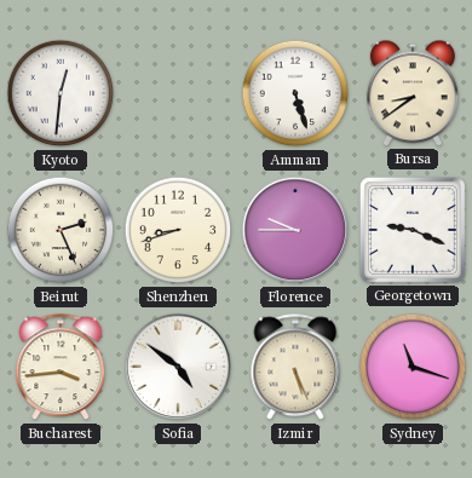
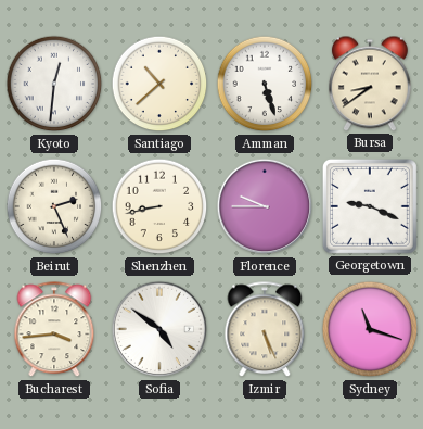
Santiago: none -> 10:38
Shenzhen: 8:42 -> 8:43
